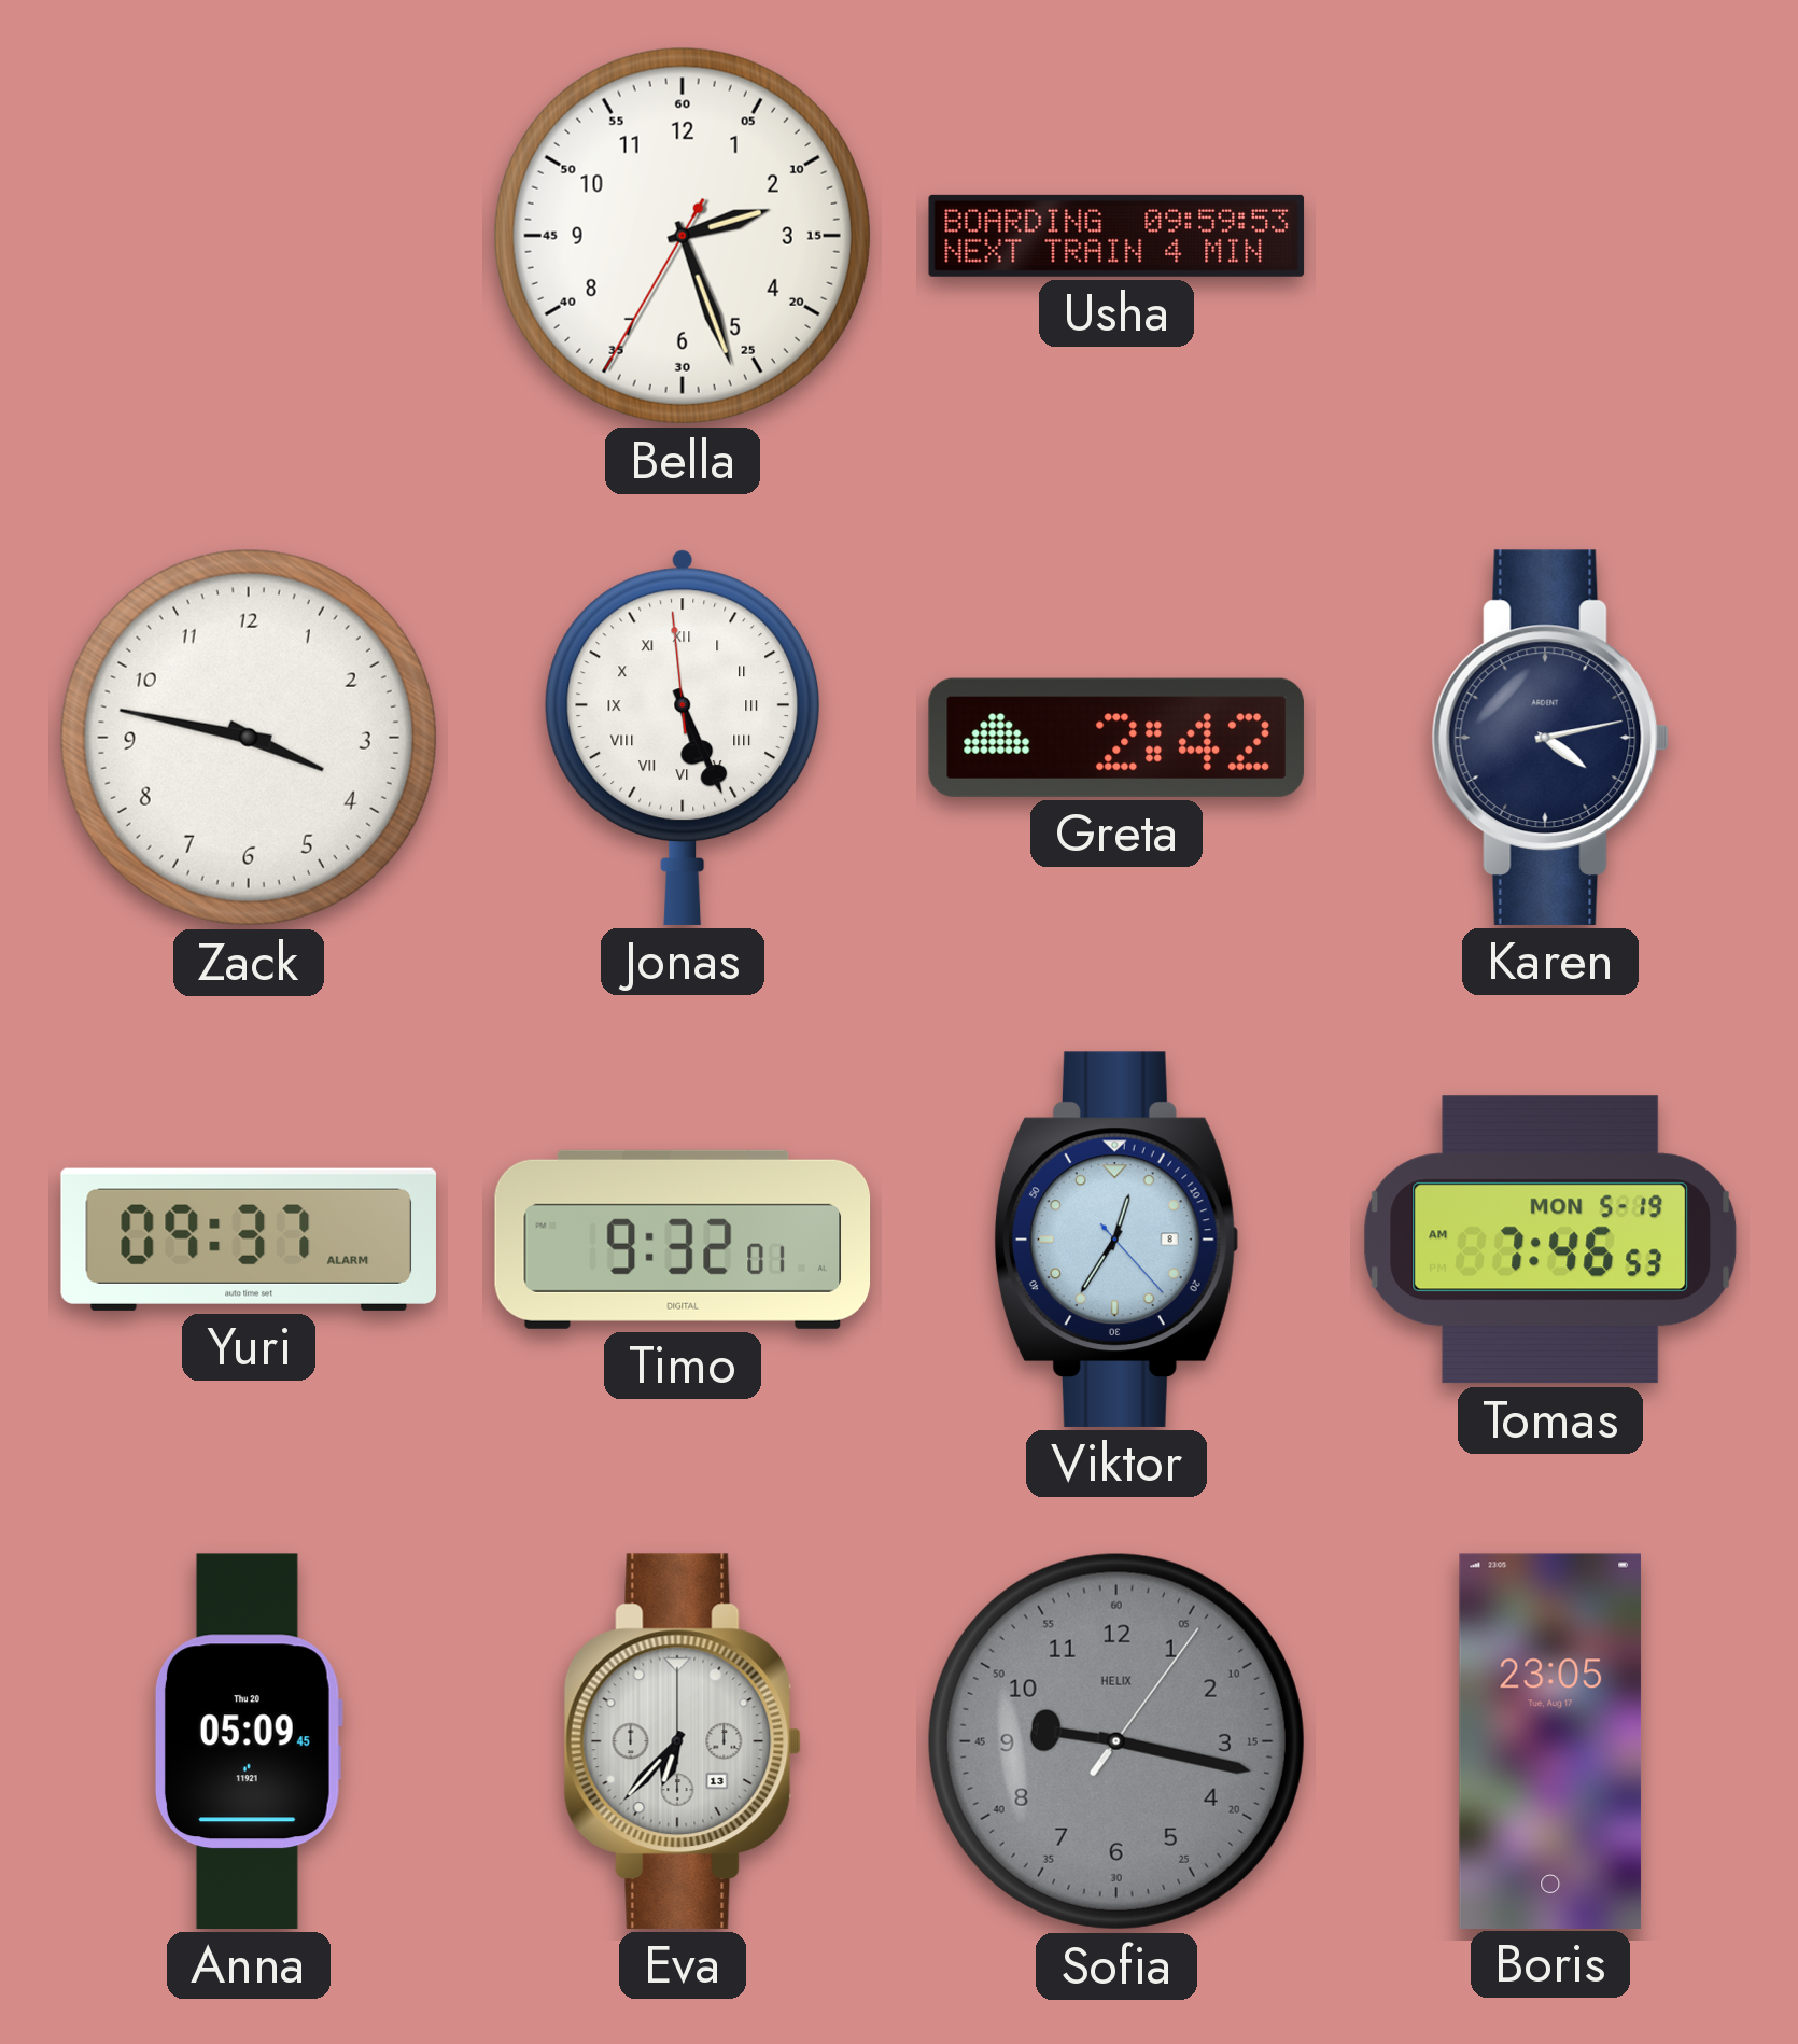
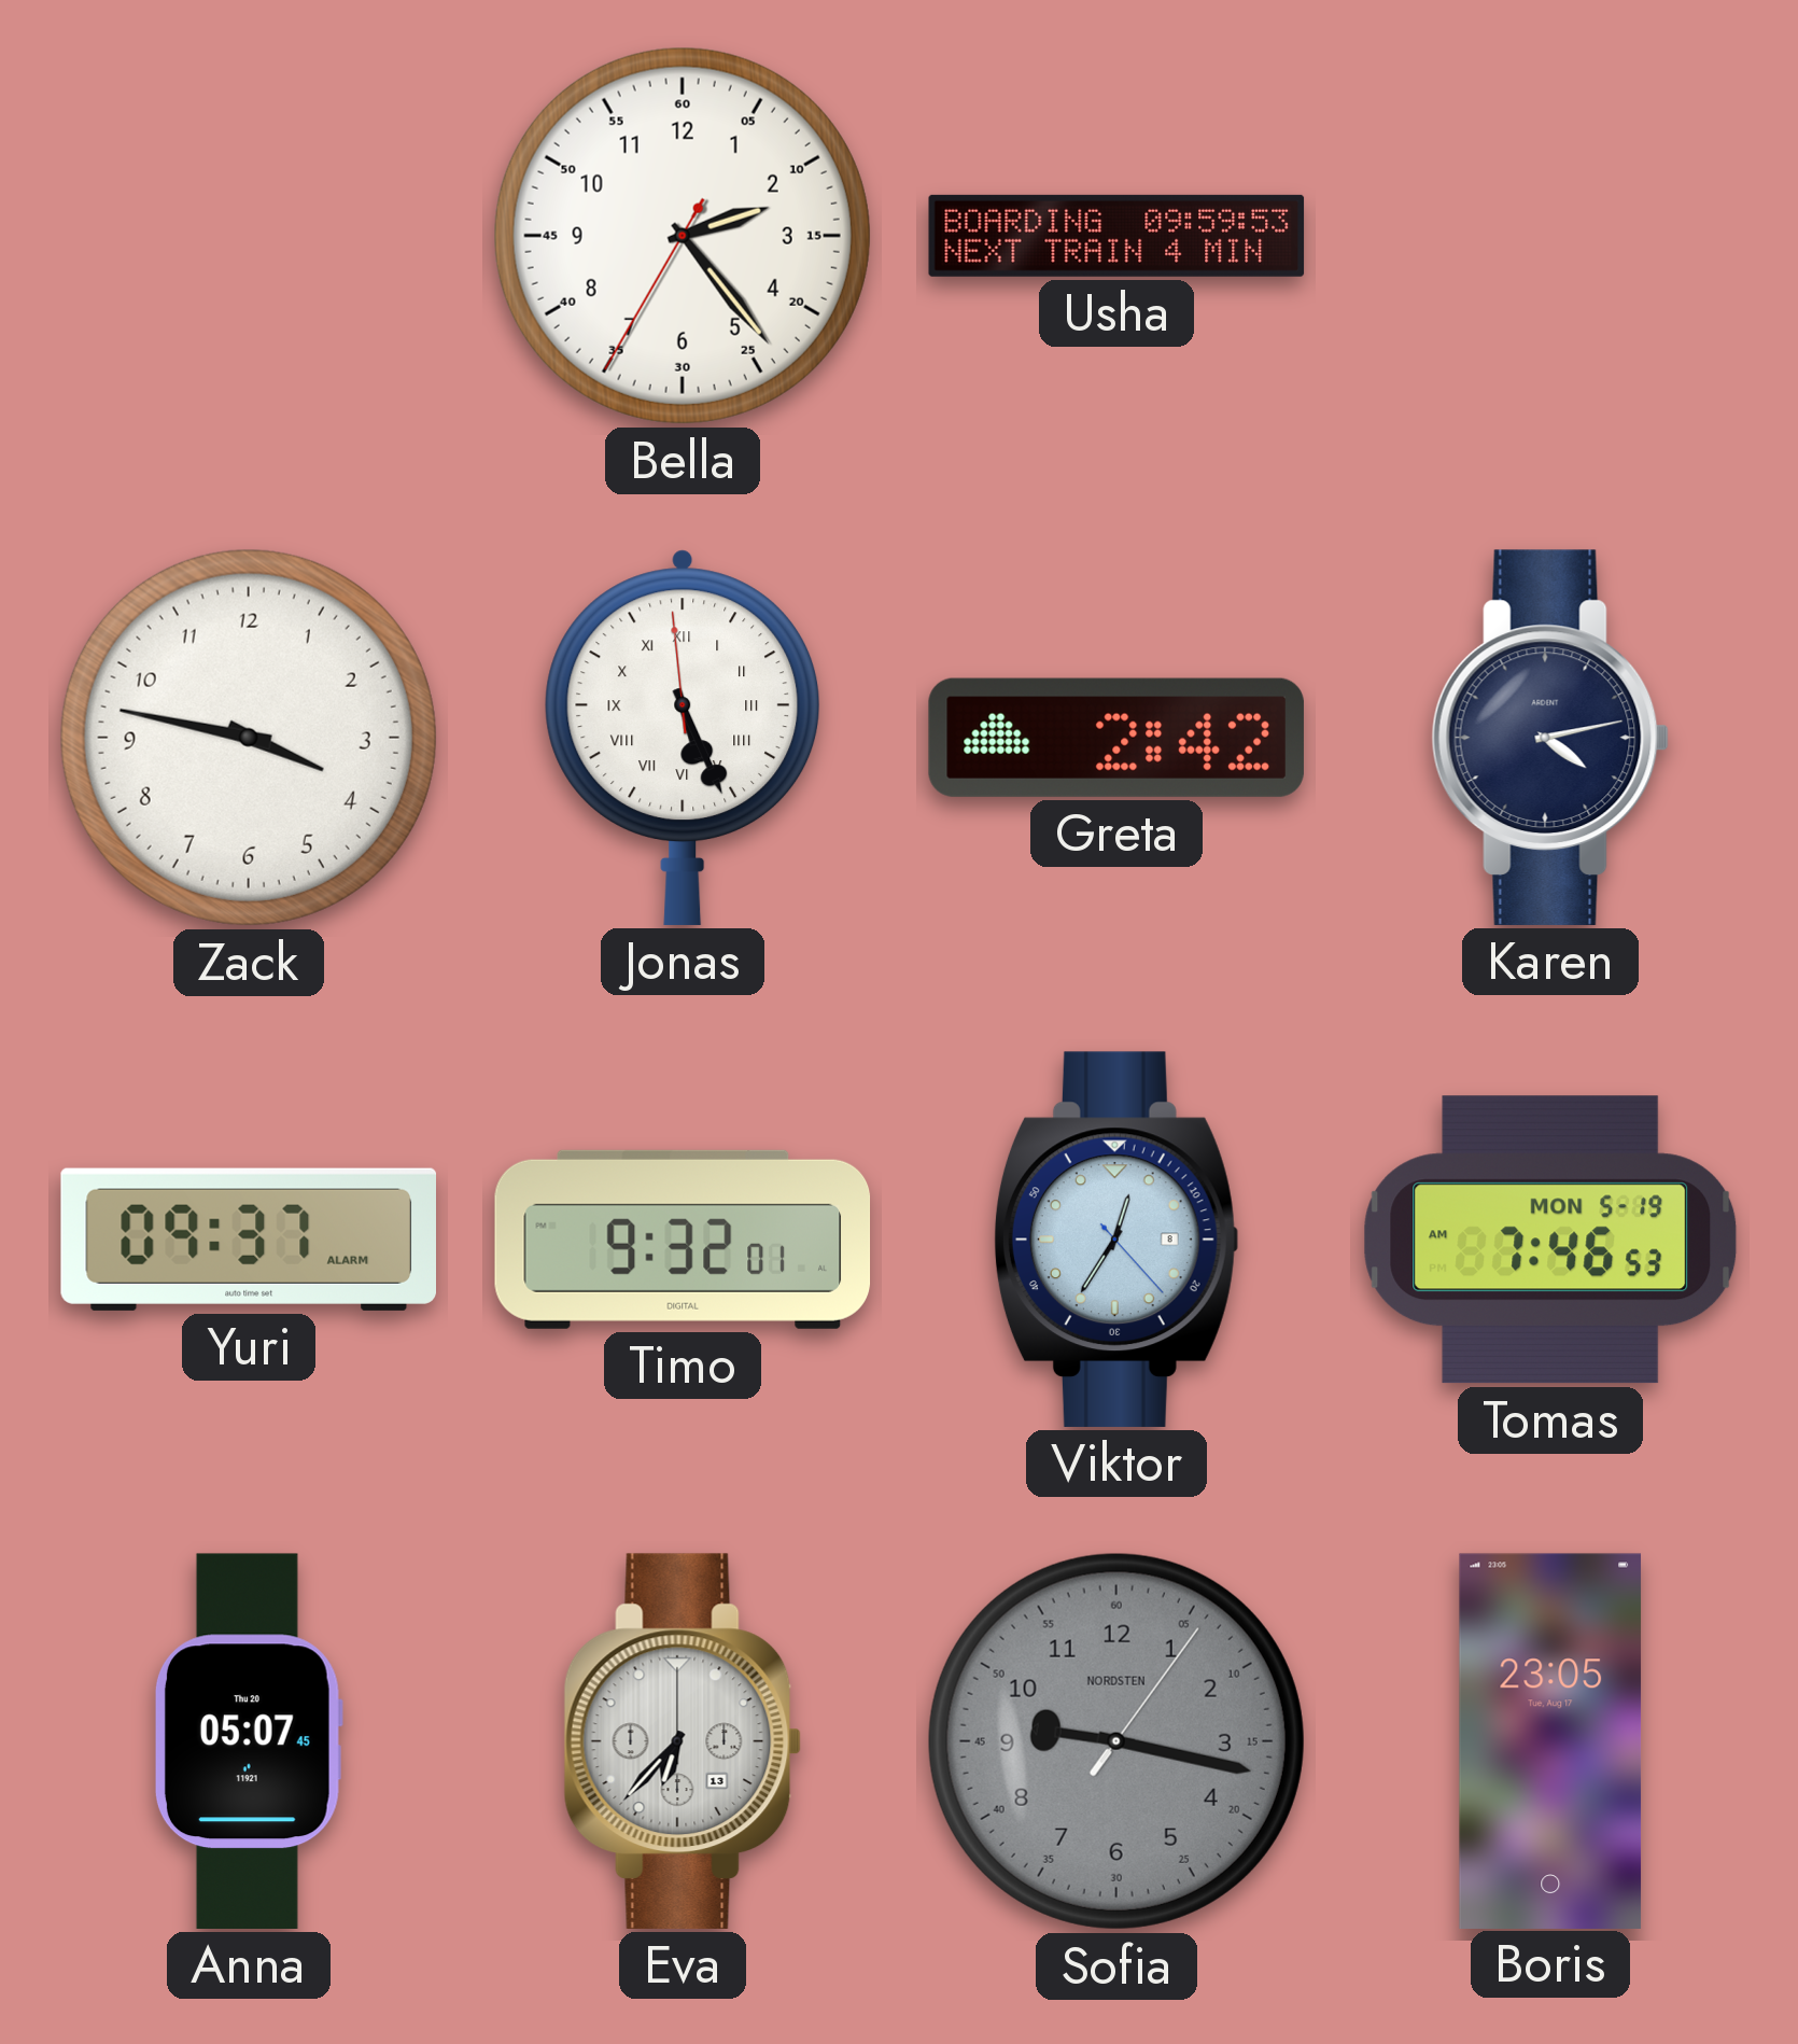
Bella: 2:26 -> 2:23
Anna: 05:09 -> 05:07
Sofia brand: HELIX -> NORDSTEN
